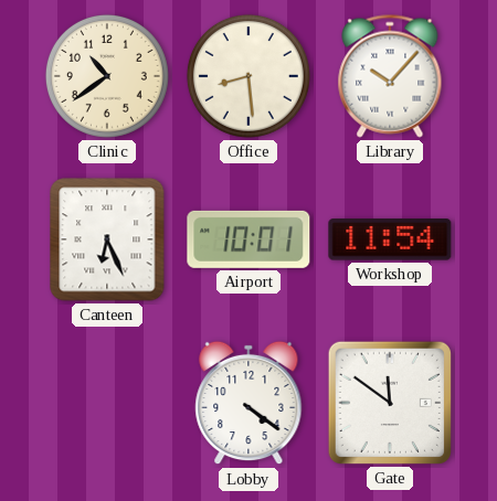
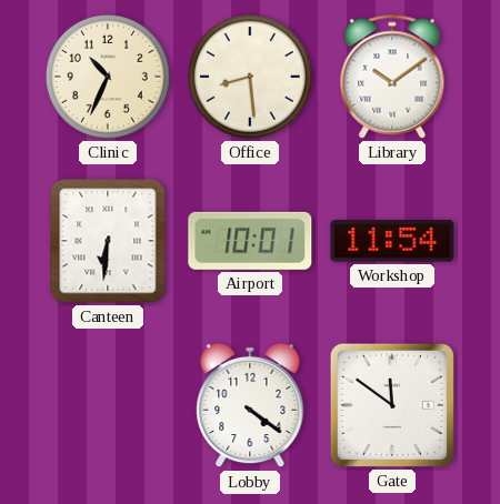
Clinic: 10:39 -> 10:34
Library: 10:07 -> 10:09
Canteen: 6:26 -> 6:31
